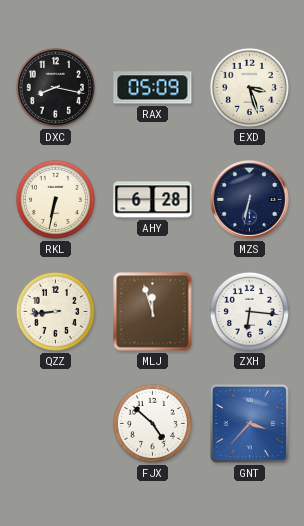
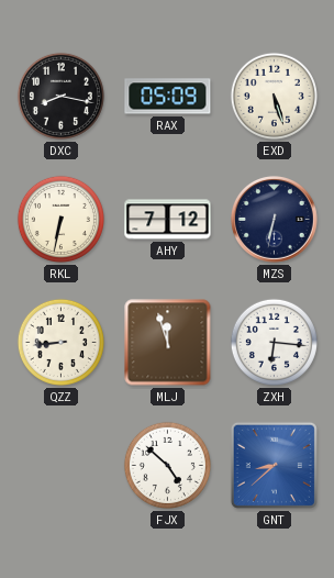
EXD: 3:27 -> 5:27
AHY: 6:28 -> 7:12
GNT: 3:37 -> 8:38
